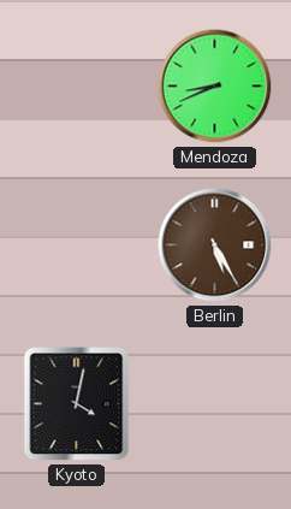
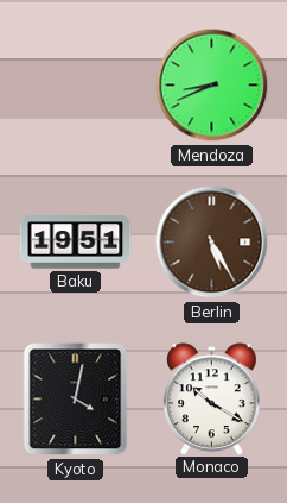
Baku: none -> 19:51
Monaco: none -> 10:20
